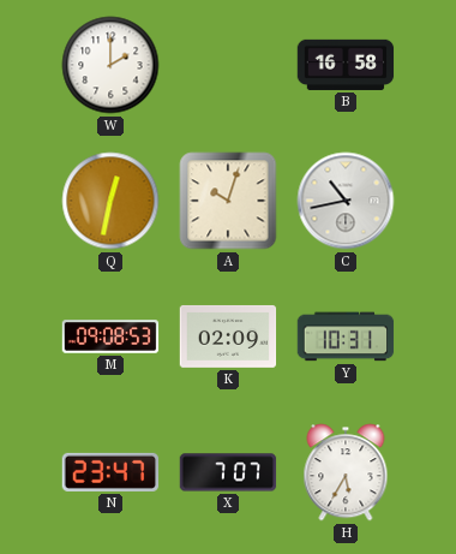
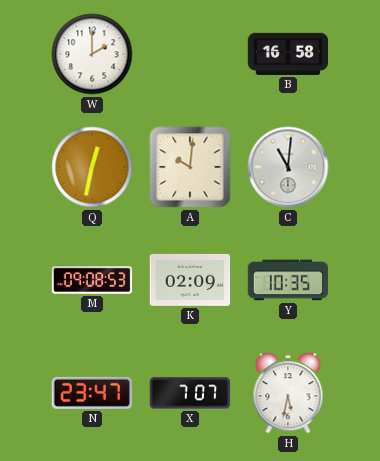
A: 10:03 -> 10:01
C: 10:43 -> 11:01
Y: 10:31 -> 10:35
H: 5:35 -> 5:32
